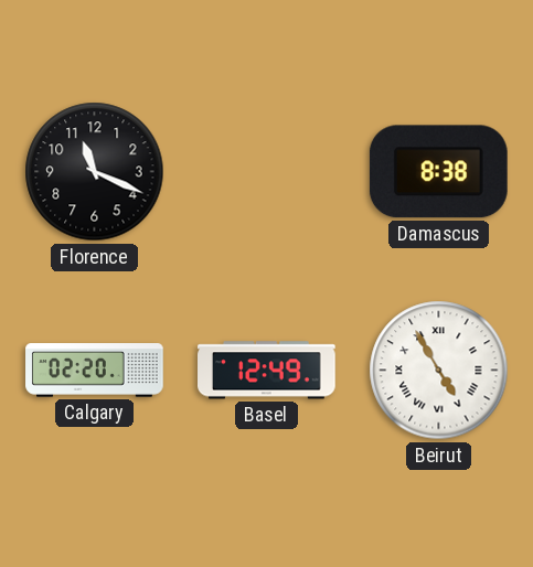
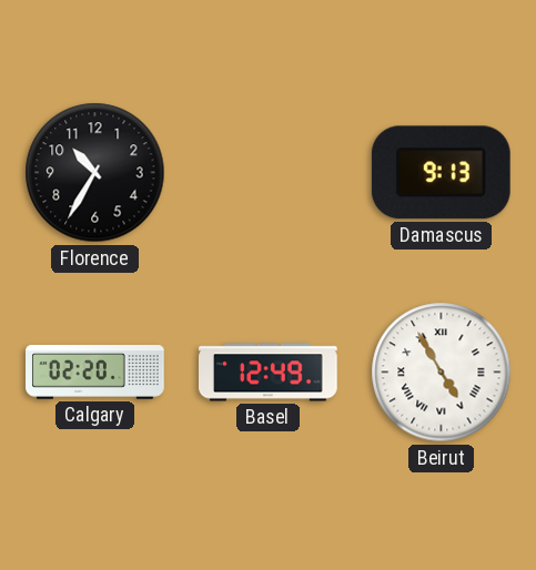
Florence: 11:19 -> 10:35
Damascus: 8:38 -> 9:13
